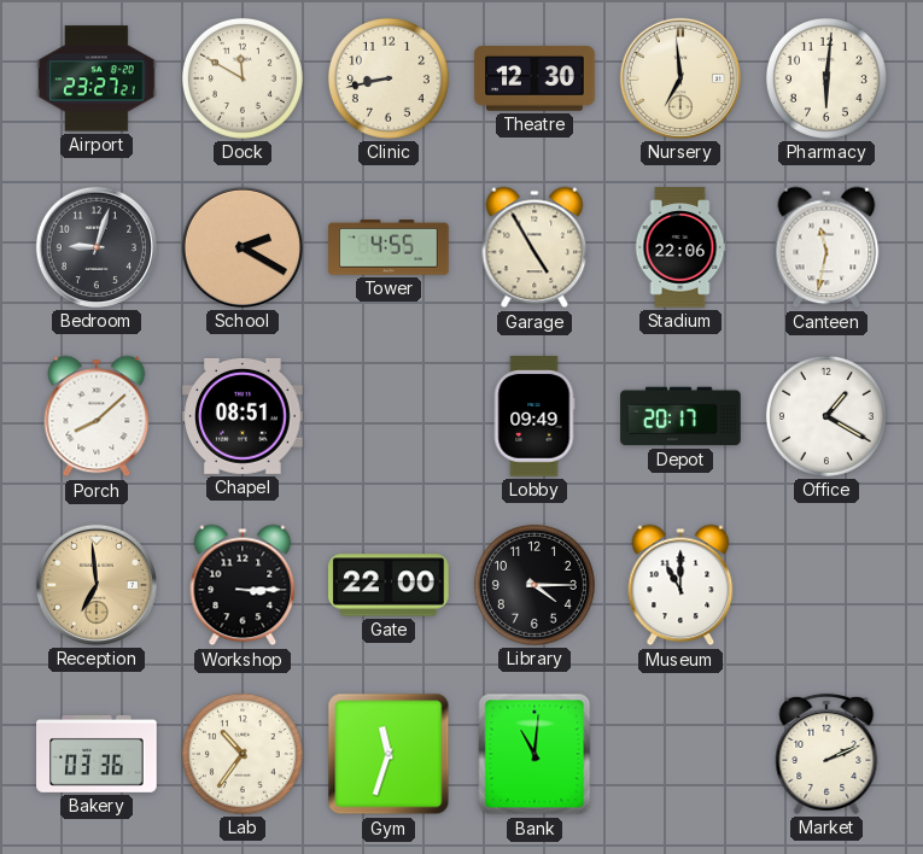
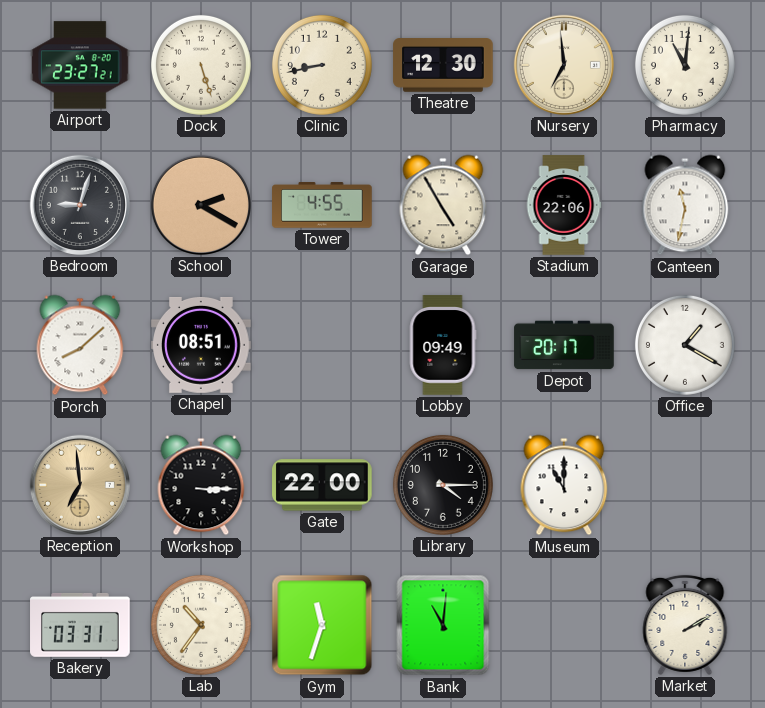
Dock: 11:50 -> 5:27
Pharmacy: 6:01 -> 11:01
Bakery: 03:36 -> 03:31
Market: 2:11 -> 2:10
